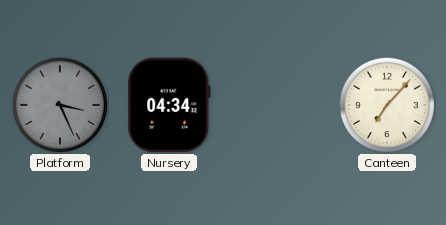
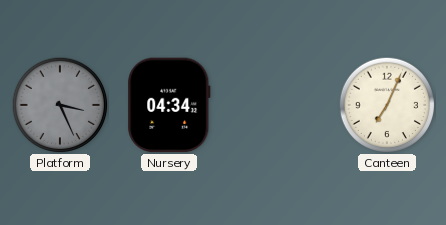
Canteen: 7:07 -> 7:04
